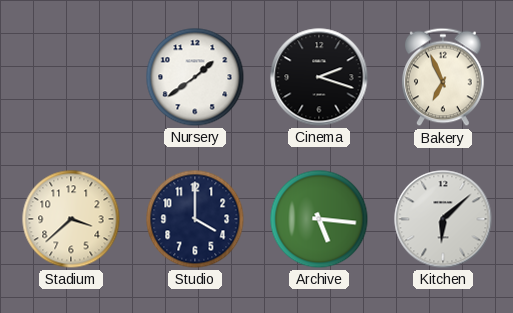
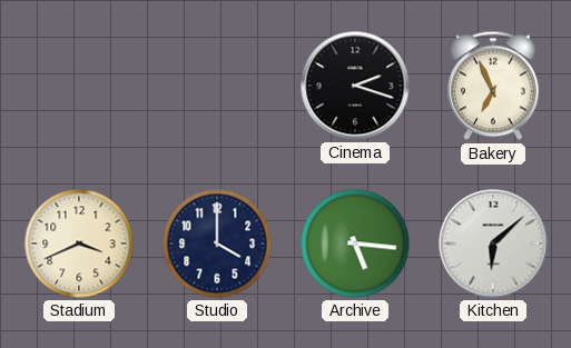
Nursery: 1:39 -> none
Stadium: 3:38 -> 3:41
